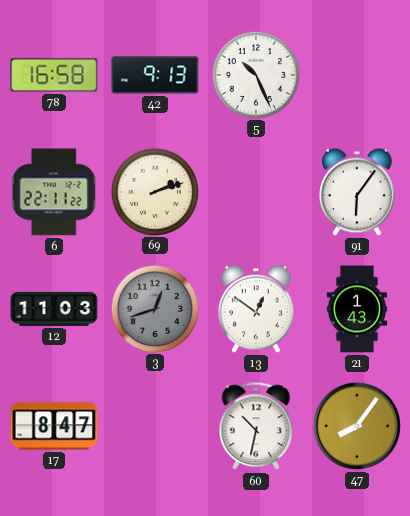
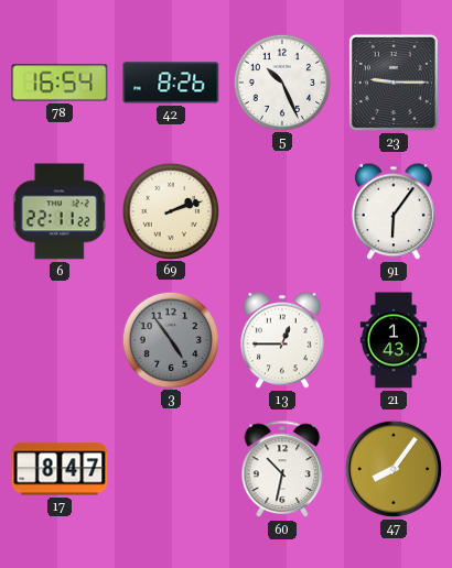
78: 16:58 -> 16:54
42: 9:13 -> 8:26
23: none -> 9:15
12: 11:03 -> none
3: 12:42 -> 4:54
13: 12:51 -> 12:45
